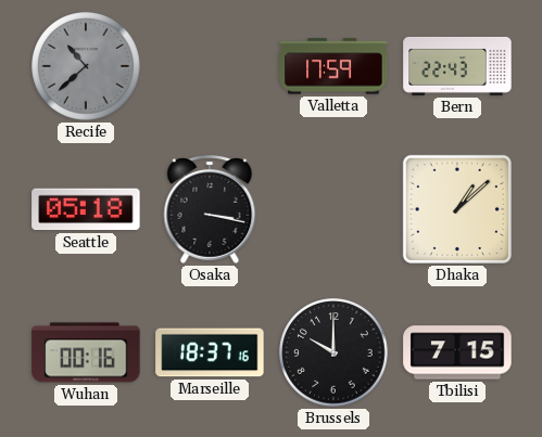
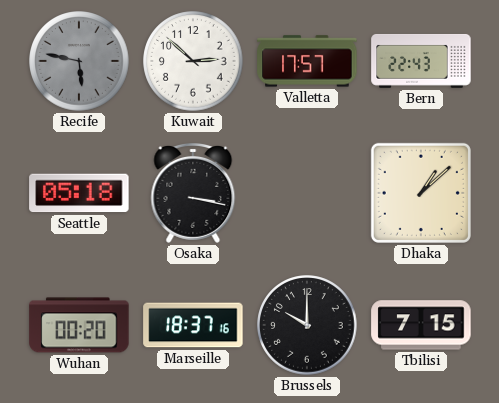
Recife: 10:38 -> 5:47
Kuwait: none -> 2:52
Valletta: 17:59 -> 17:57
Wuhan: 00:16 -> 00:20
